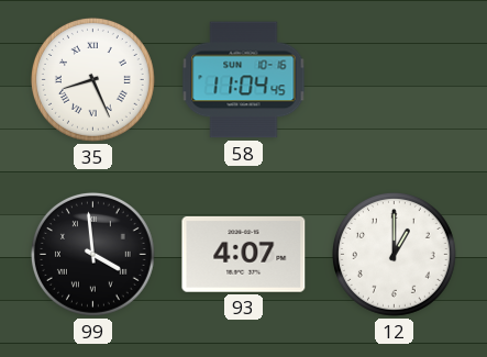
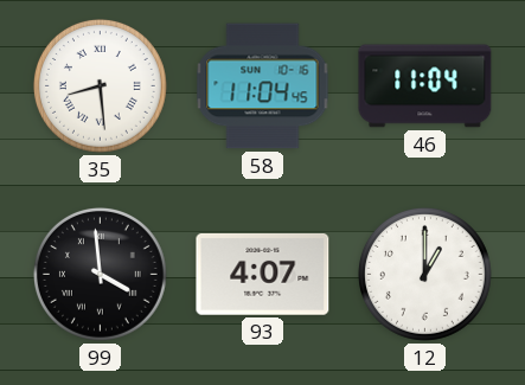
35: 8:26 -> 8:29
46: none -> 11:04
